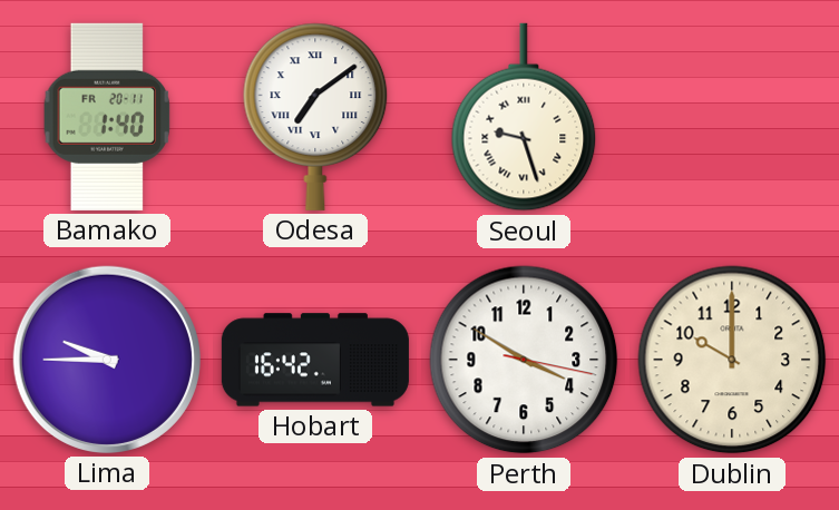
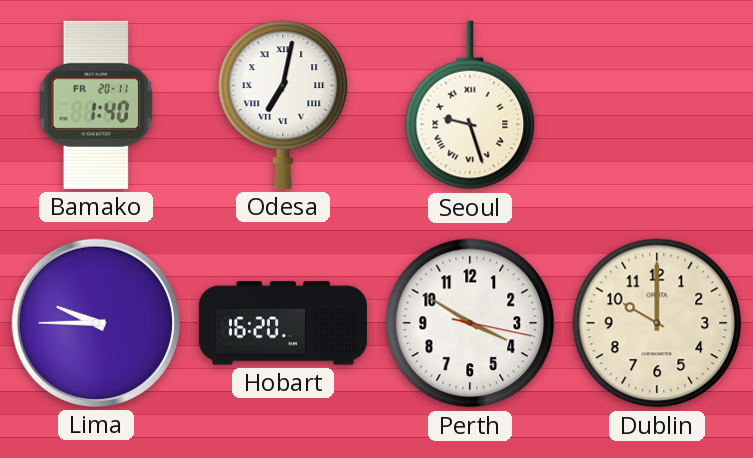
Odesa: 7:09 -> 7:02
Hobart: 16:42 -> 16:20
